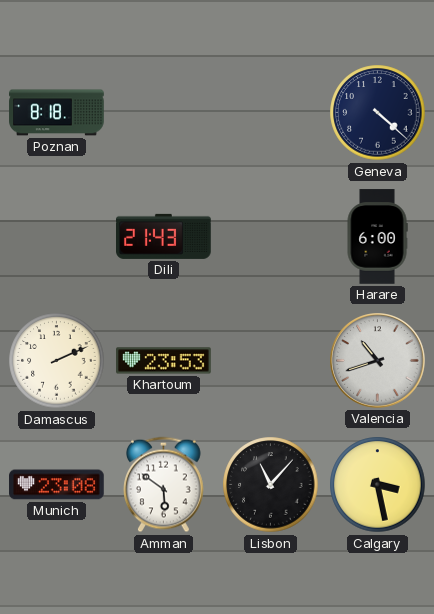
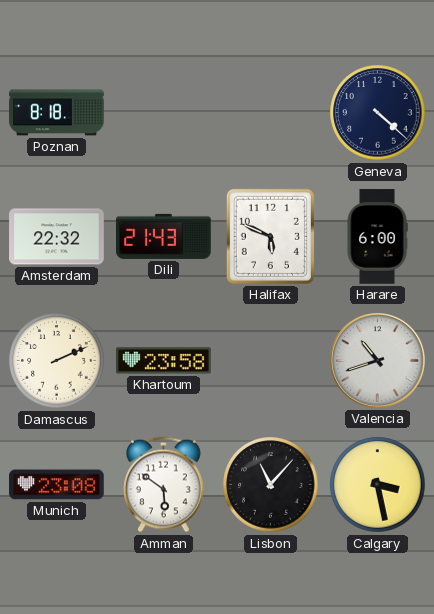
Amsterdam: none -> 22:32
Halifax: none -> 5:49
Khartoum: 23:53 -> 23:58
